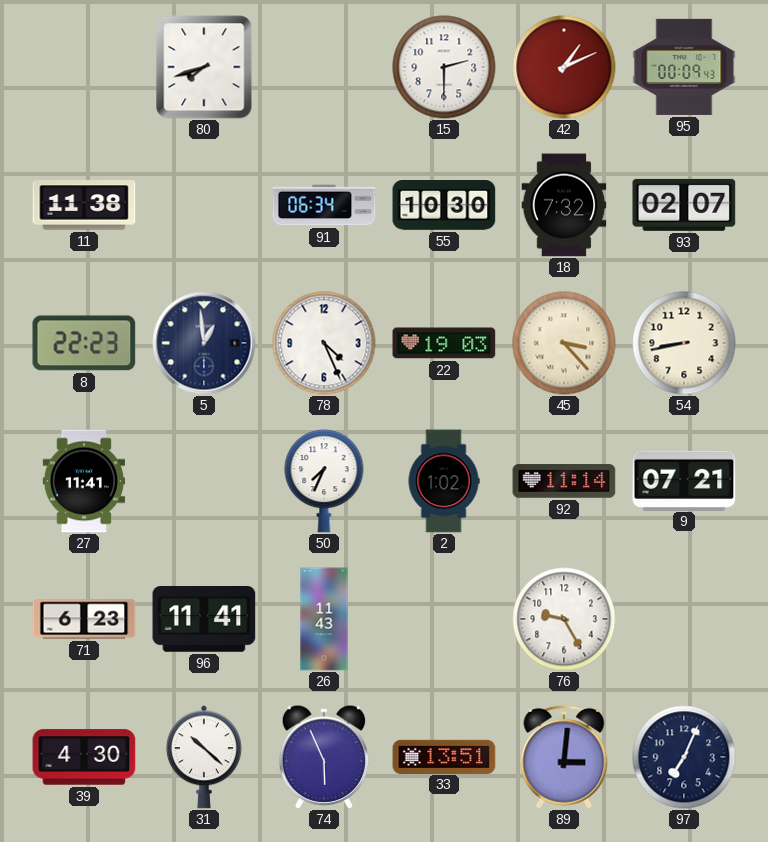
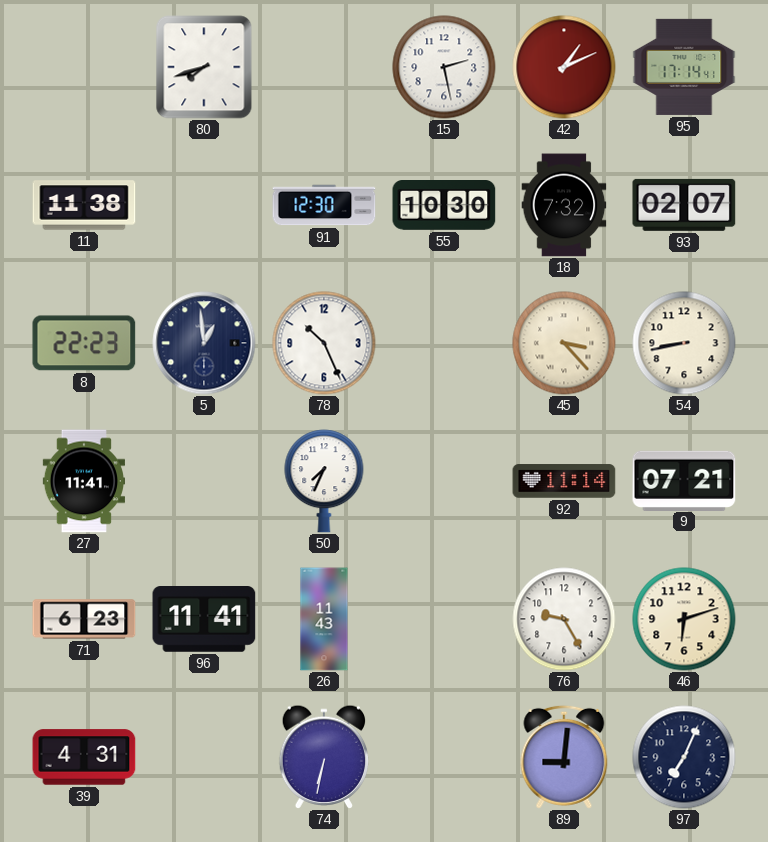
15: 2:30 -> 2:28
95: 00:09 -> 17:14
91: 06:34 -> 12:30
78: 4:26 -> 10:26
22: 19:03 -> none
2: 1:02 -> none
46: none -> 6:12
39: 4:30 -> 4:31
31: 10:22 -> none
74: 5:56 -> 6:32
33: 13:51 -> none
89: 3:01 -> 9:01
